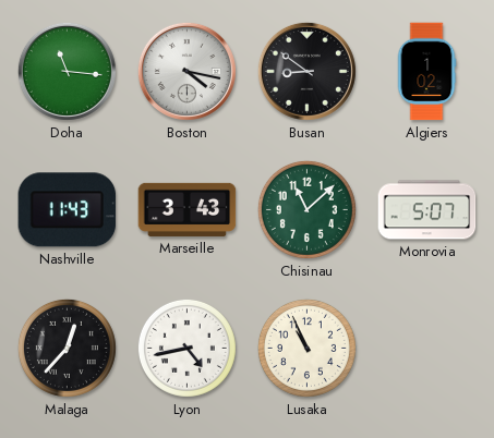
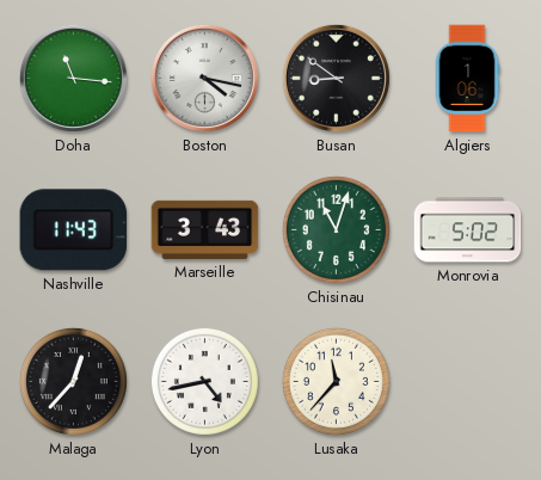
Algiers: 1:02 -> 1:06
Chisinau: 11:08 -> 11:03
Monrovia: 5:07 -> 5:02
Lusaka: 10:56 -> 11:37
